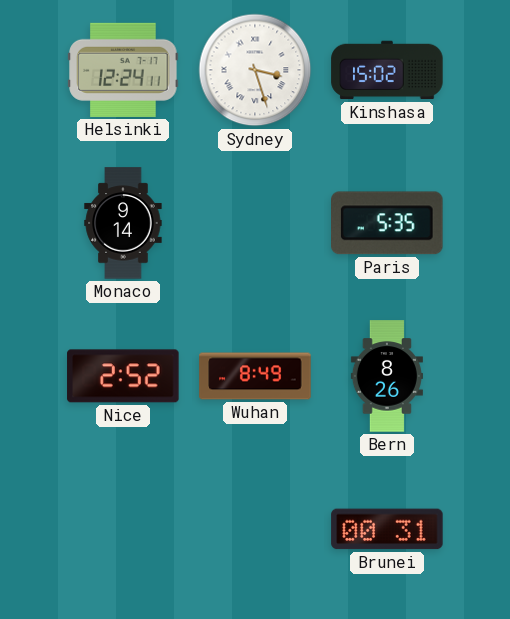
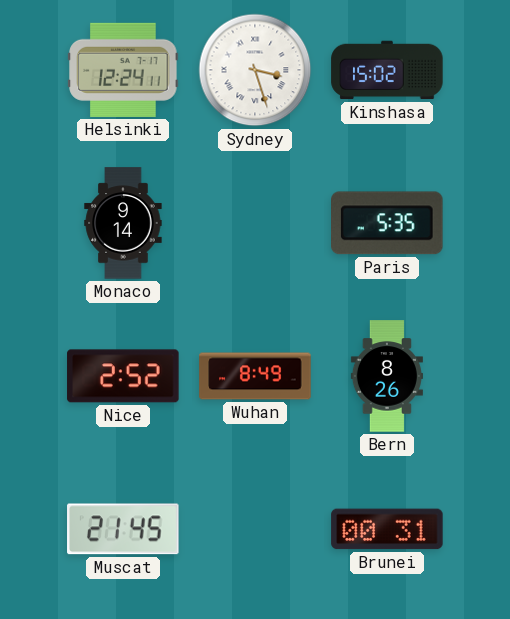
Muscat: none -> 21:45
